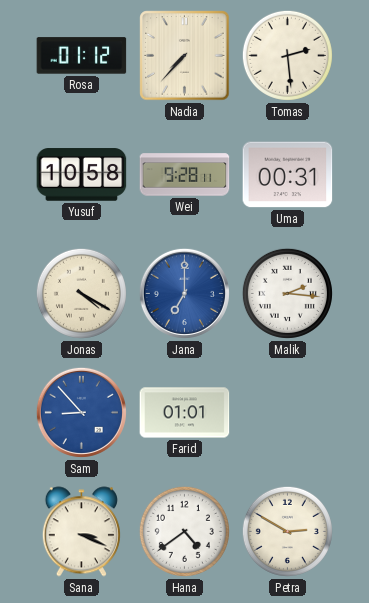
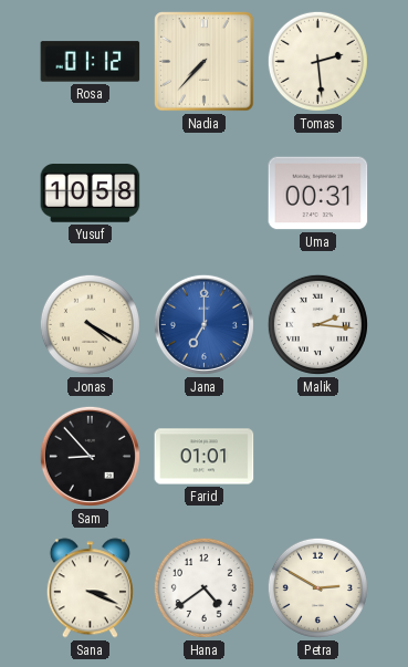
Wei: 9:28 -> none
Sam dial: blue -> black
